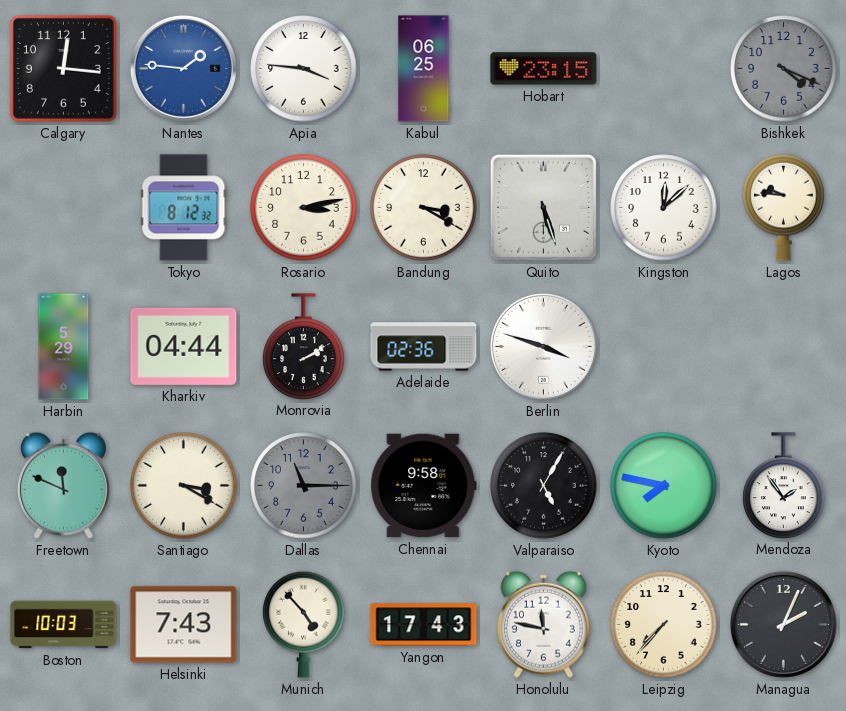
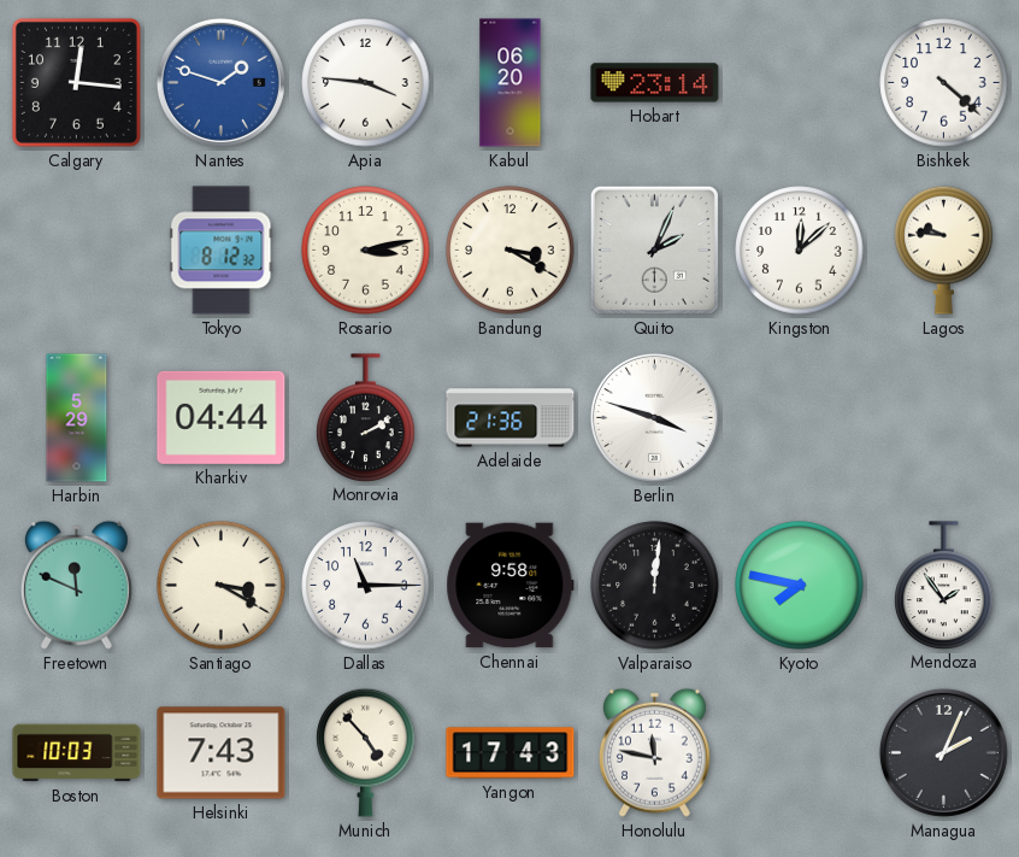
Nantes: 1:46 -> 1:48
Kabul: 06:25 -> 06:20
Hobart: 23:15 -> 23:14
Bishkek: 4:19 -> 4:22
Bishkek dial: grey -> white
Quito: 5:27 -> 2:04
Adelaide: 02:36 -> 21:36
Dallas dial: grey -> white
Valparaiso: 5:05 -> 12:01
Leipzig: 7:37 -> none
